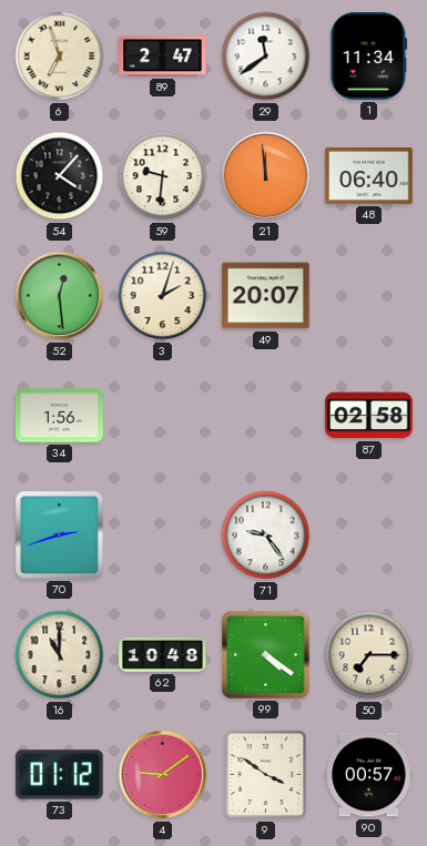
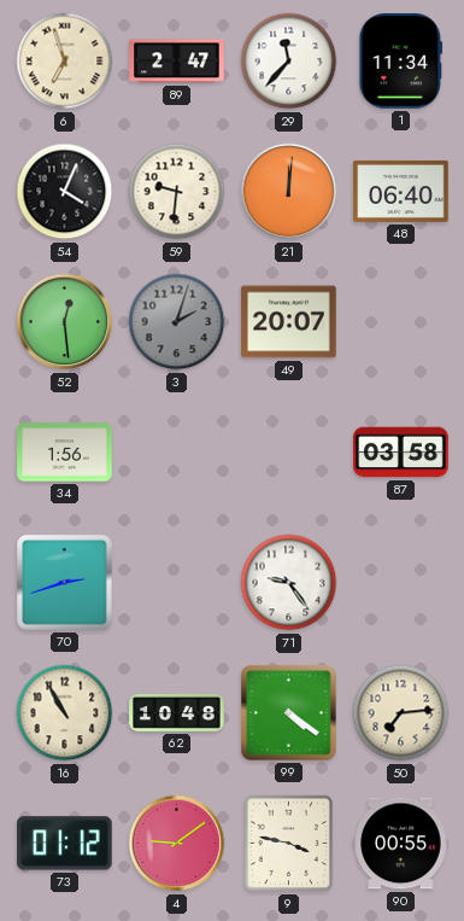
29: 11:39 -> 11:37
54: 4:07 -> 4:04
21: 11:59 -> 12:01
3 dial: cream -> grey
87: 02:58 -> 03:58
16: 11:00 -> 10:55
50: 7:15 -> 7:14
9: 3:51 -> 3:47
90: 00:57 -> 00:55
